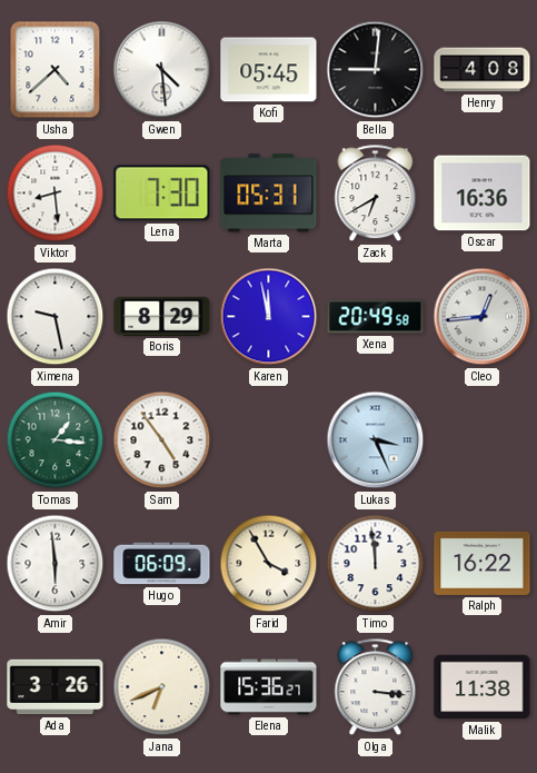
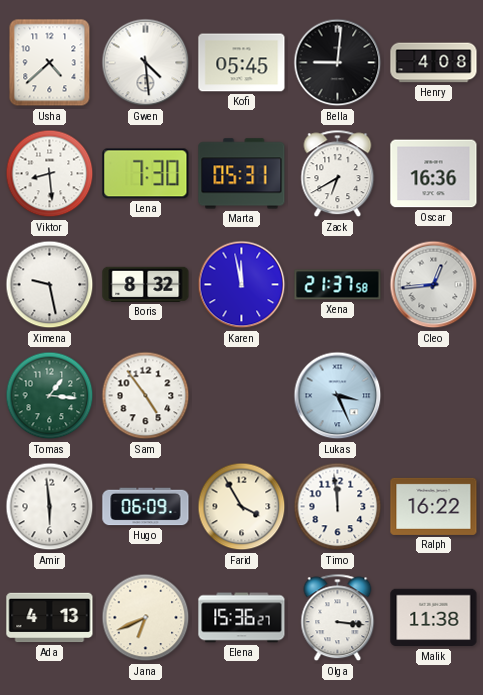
Boris: 8:29 -> 8:32
Xena: 20:49 -> 21:37
Ada: 3:26 -> 4:13
